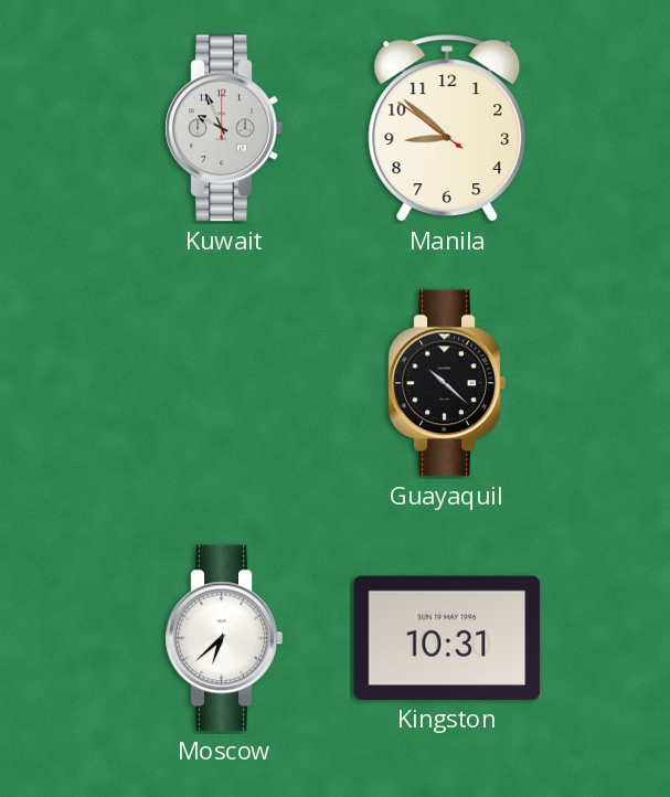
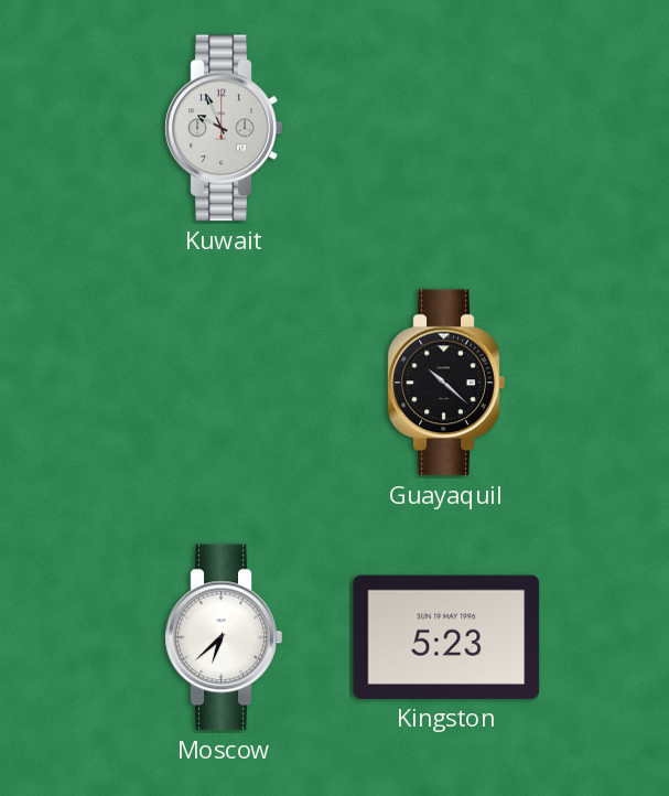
Manila: 8:51 -> none
Kingston: 10:31 -> 5:23
